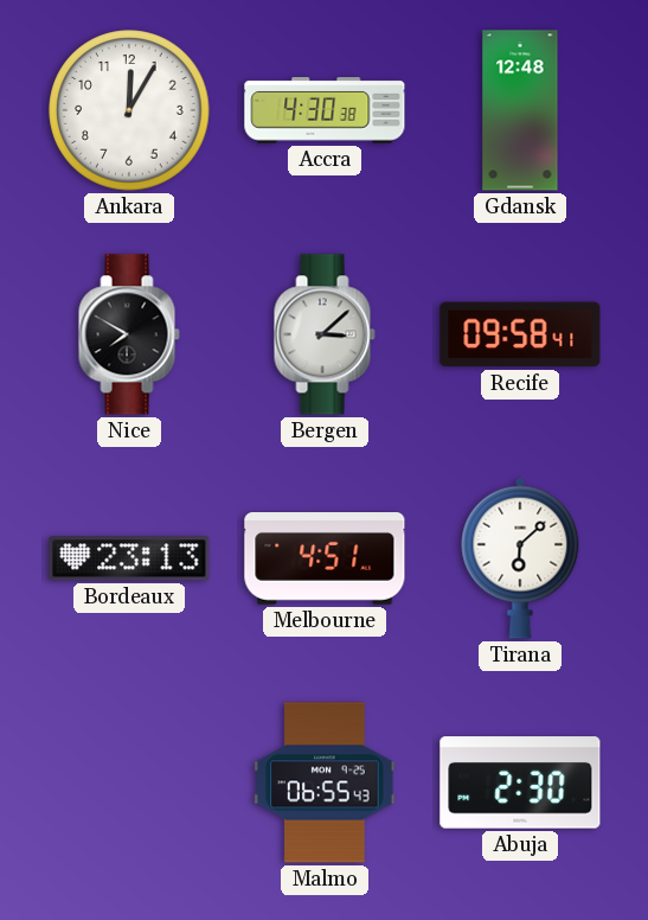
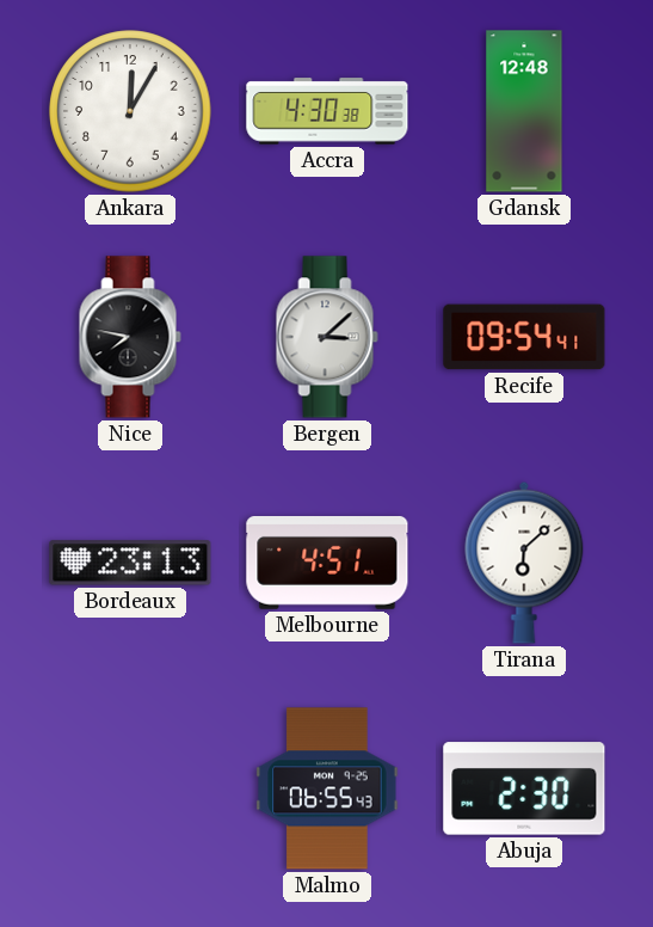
Nice: 7:50 -> 7:47
Recife: 09:58 -> 09:54
